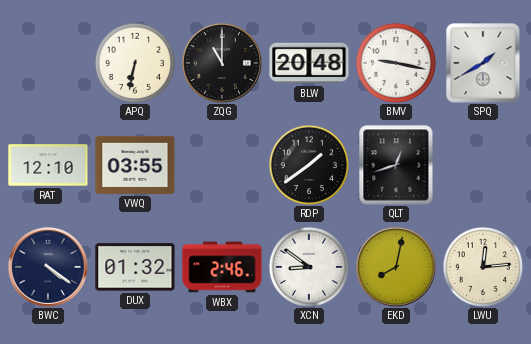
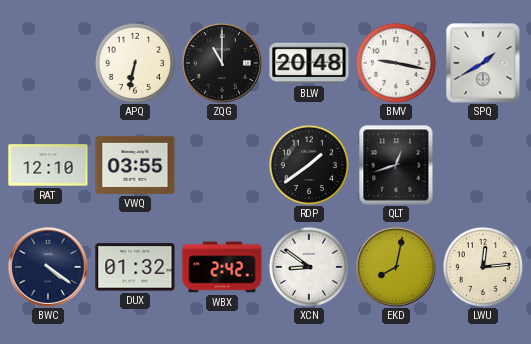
WBX: 2:46 -> 2:42
